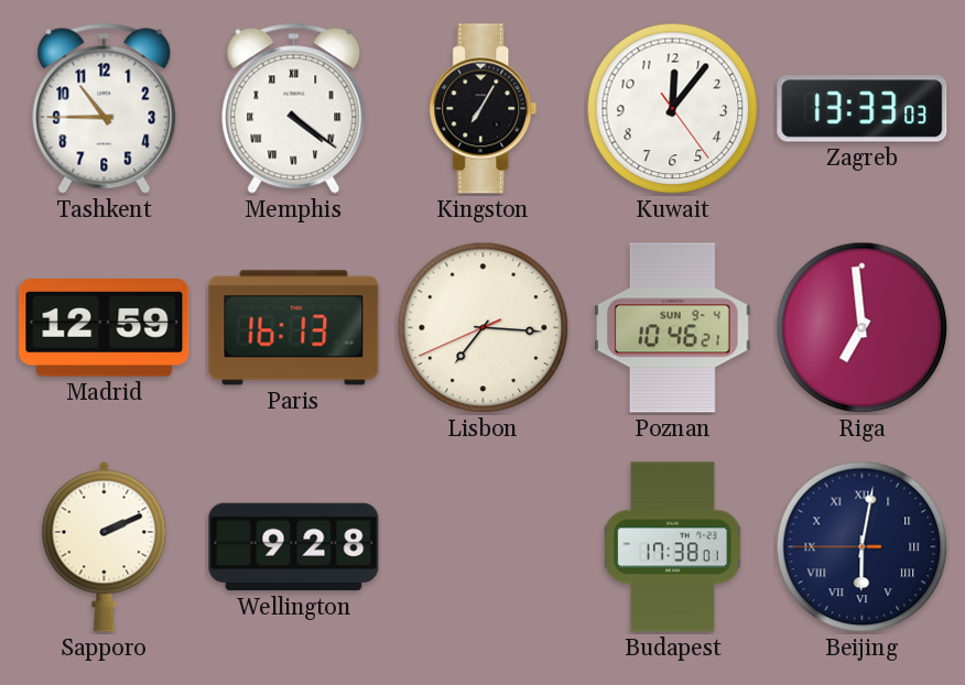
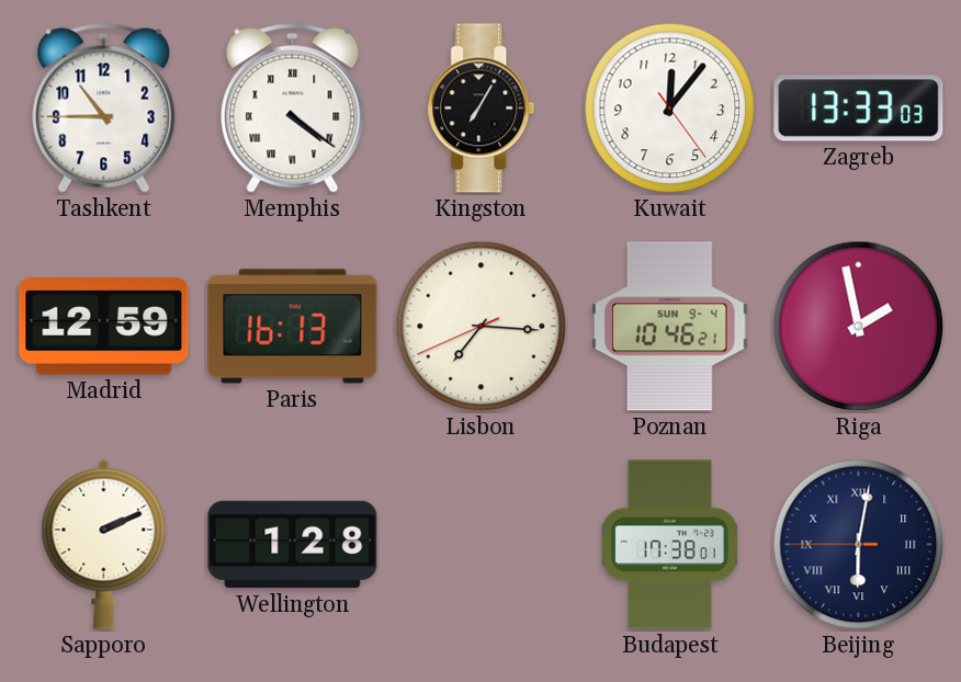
Riga: 6:59 -> 1:58
Wellington: 9:28 -> 1:28
